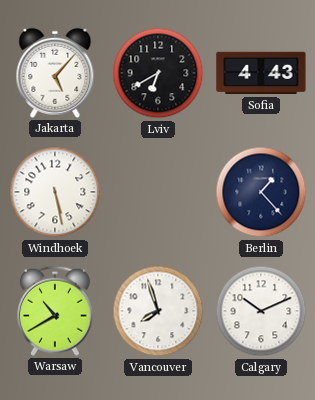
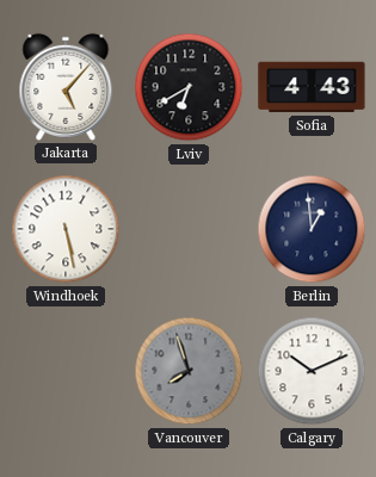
Berlin: 1:23 -> 12:59
Warsaw: 10:40 -> none
Vancouver dial: white -> grey
